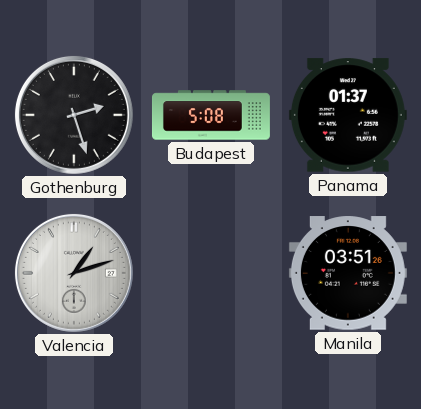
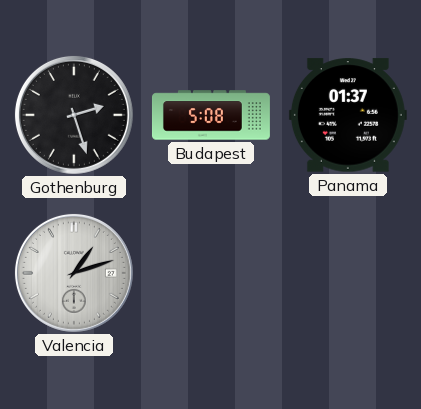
Manila: 03:51 -> none
